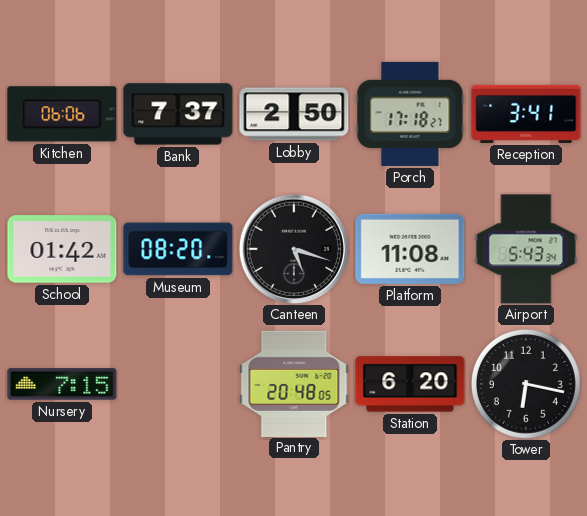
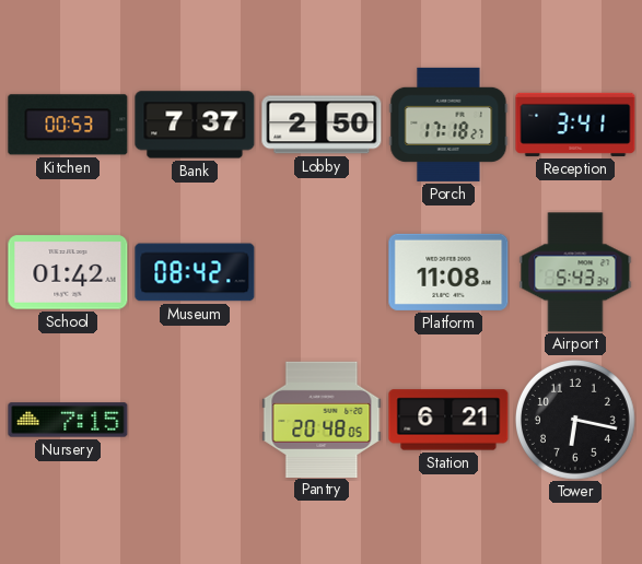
Kitchen: 06:06 -> 00:53
Museum: 08:20 -> 08:42
Canteen: 5:18 -> none
Station: 6:20 -> 6:21
